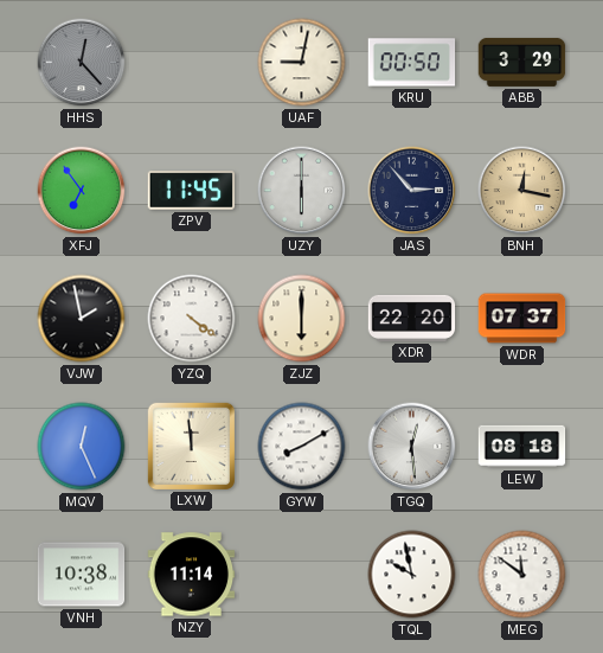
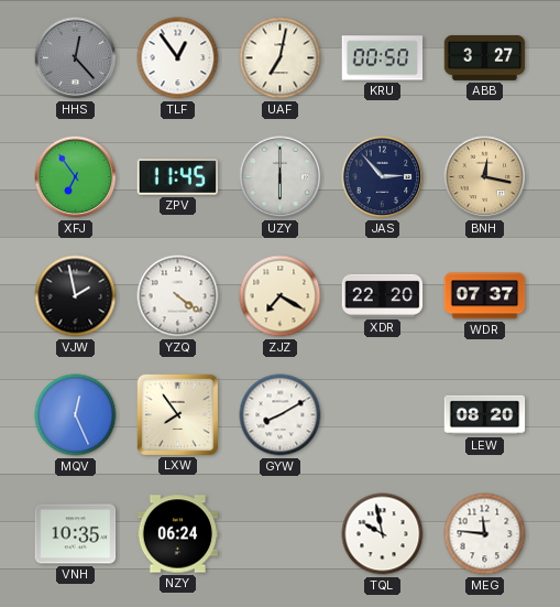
TLF: none -> 12:54
UAF: 9:02 -> 7:02
ABB: 3:29 -> 3:27
ZJZ: 6:00 -> 7:20
LXW: 11:59 -> 7:54
TGQ: 12:29 -> none
LEW: 08:18 -> 08:20
VNH: 10:38 -> 10:35
NZY: 11:14 -> 06:24
MEG: 11:51 -> 11:46
